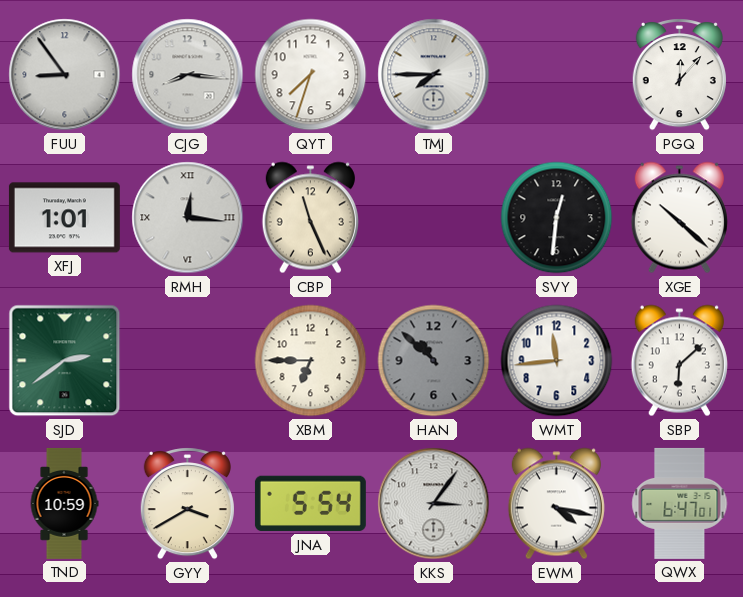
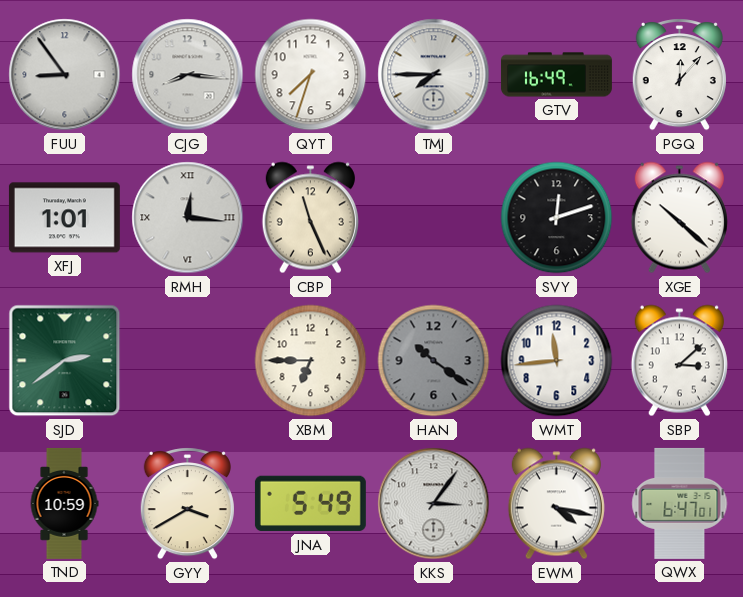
GTV: none -> 16:49
SVY: 12:31 -> 12:12
HAN: 10:52 -> 10:21
SBP: 6:08 -> 3:08
JNA: 5:54 -> 5:49
